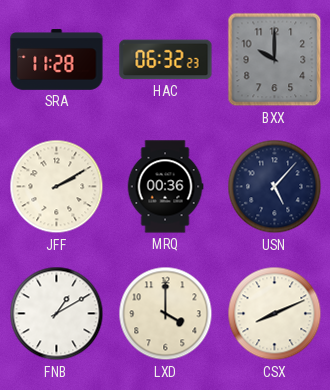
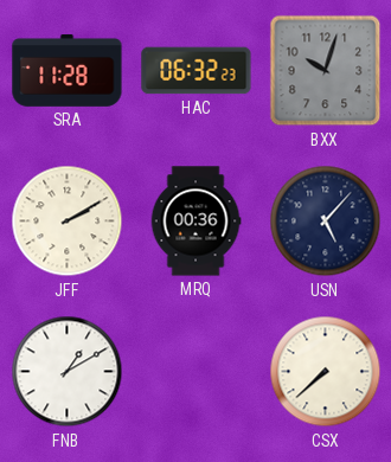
BXX: 10:00 -> 10:03
LXD: 4:00 -> none
CSX: 8:11 -> 7:38
